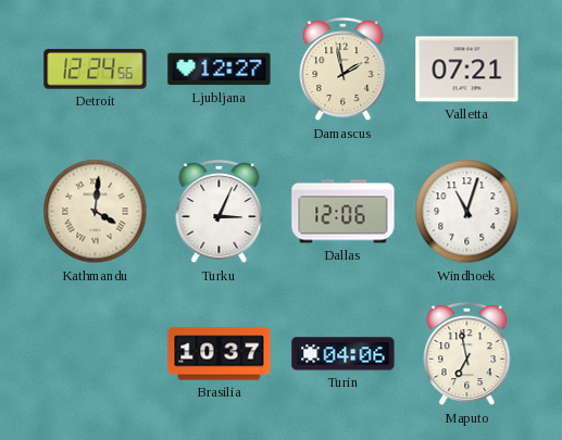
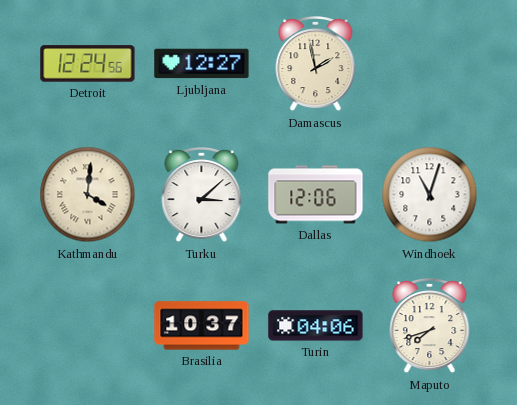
Valletta: 07:21 -> none
Turku: 3:04 -> 3:08
Maputo: 6:58 -> 7:42
